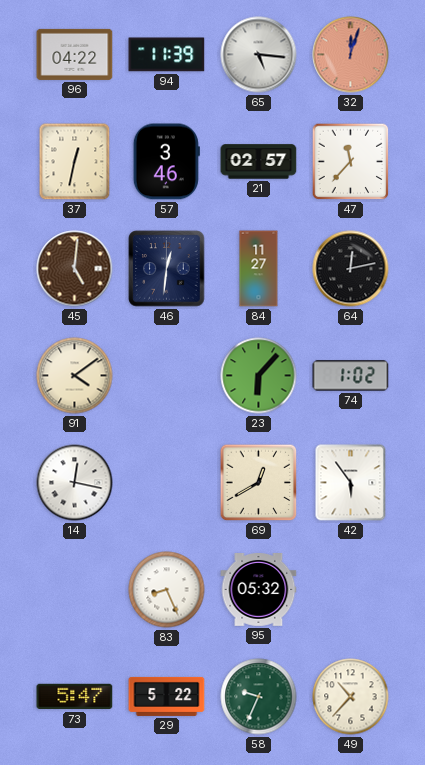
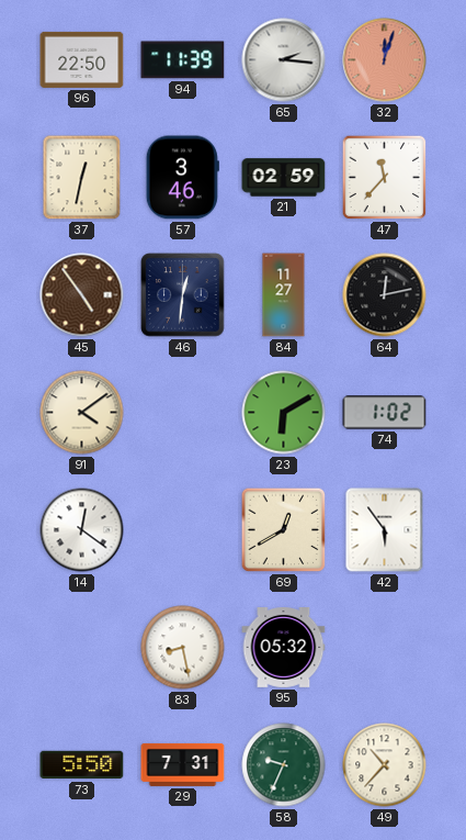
96: 04:22 -> 22:50
65: 5:16 -> 2:16
21: 02:57 -> 02:59
45: 5:01 -> 4:54
23: 6:07 -> 6:10
14: 12:17 -> 12:21
83: 8:26 -> 8:28
73: 5:47 -> 5:50
29: 5:22 -> 7:31
